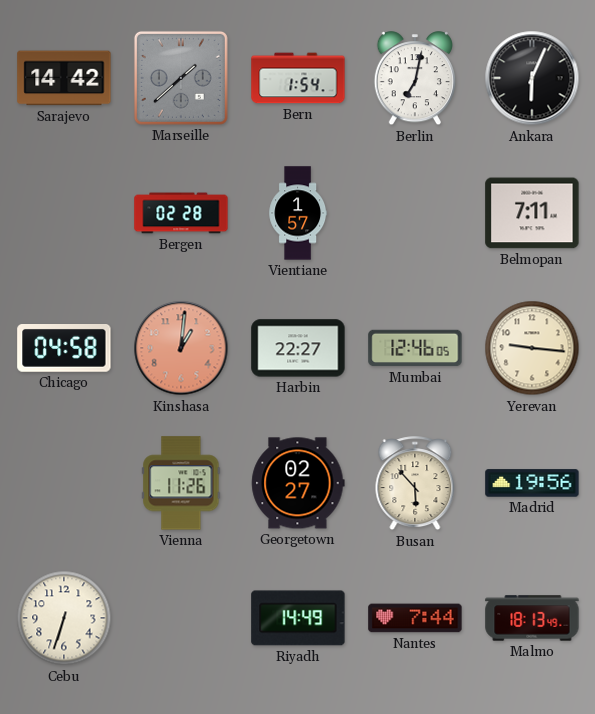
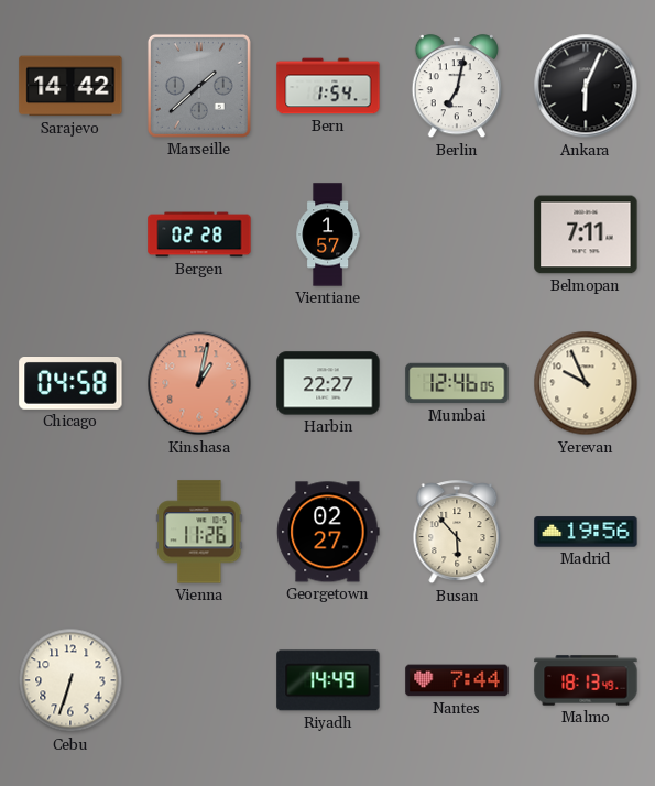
Kinshasa: 1:01 -> 1:02
Yerevan: 9:16 -> 9:56
